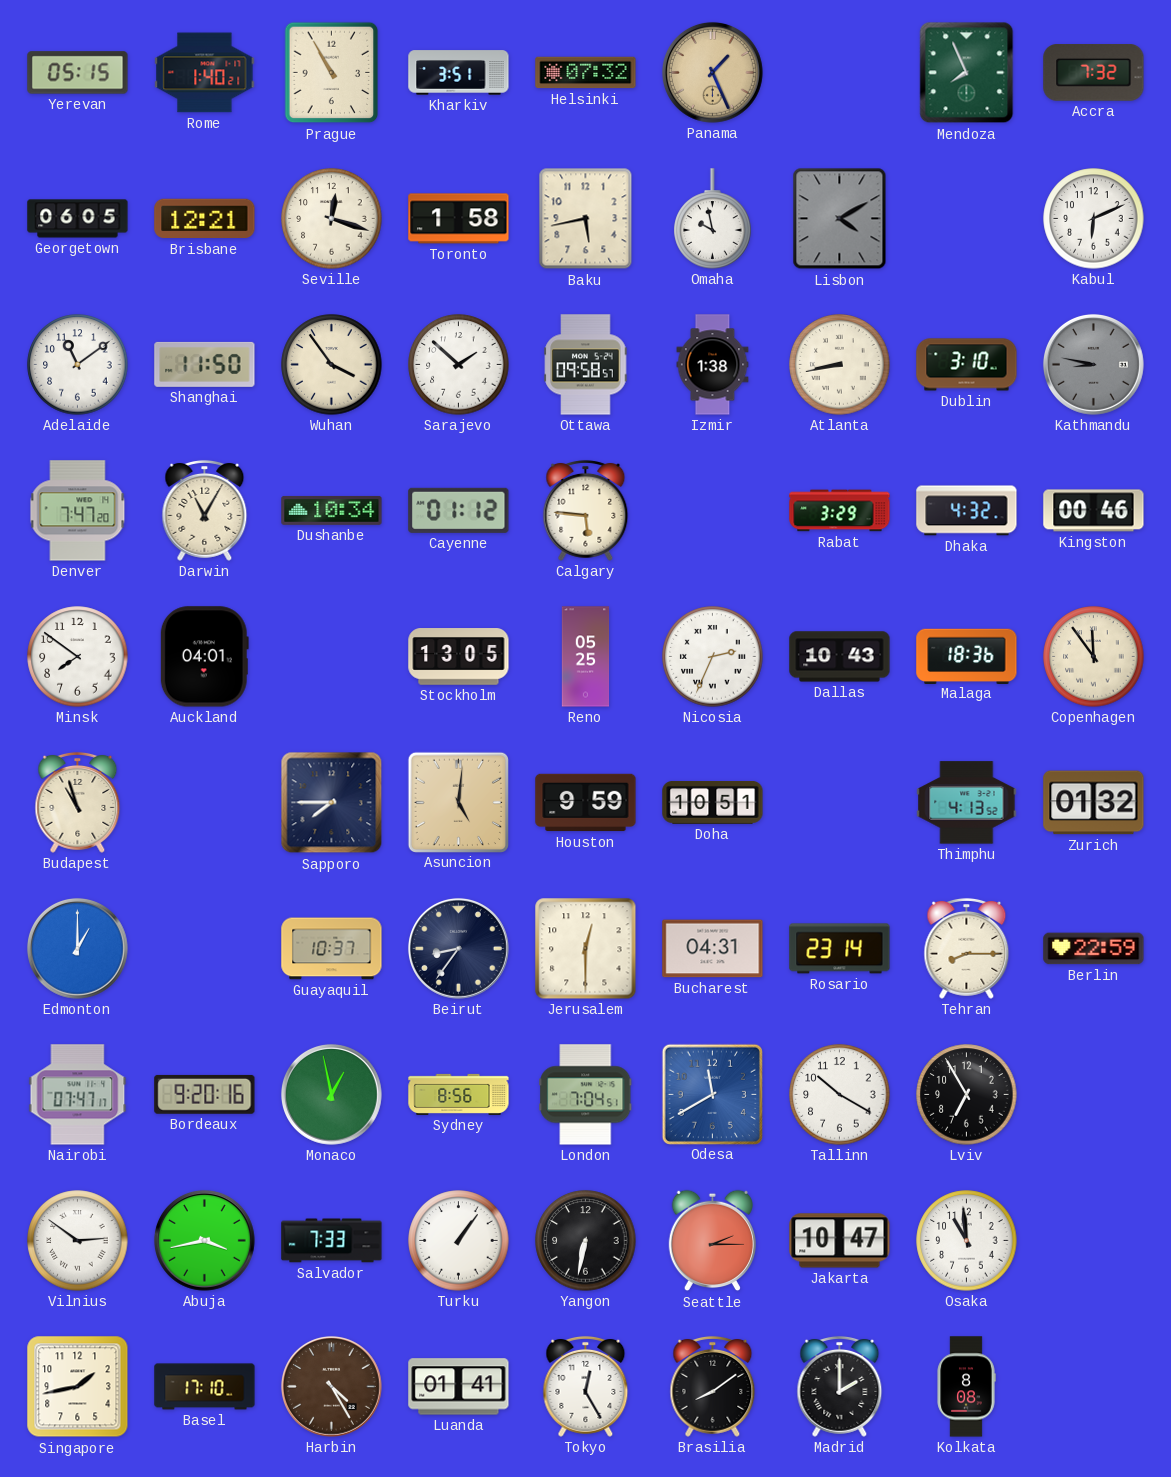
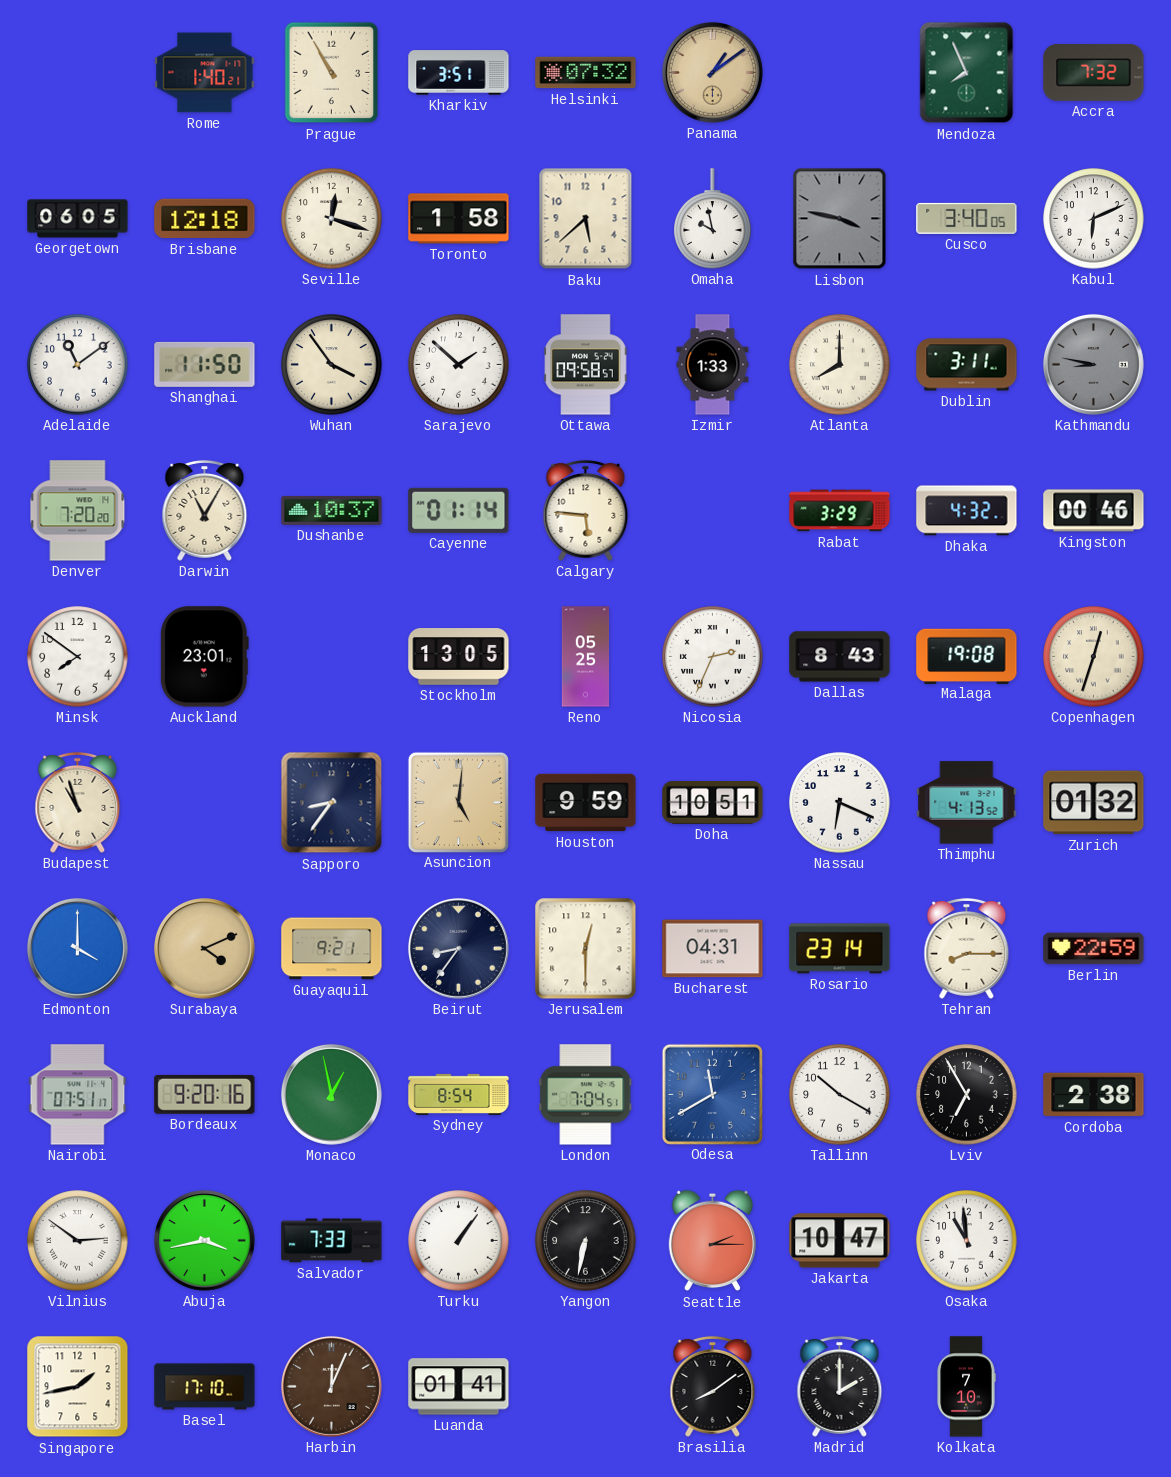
Yerevan: 05:15 -> none
Panama: 1:26 -> 1:09
Brisbane: 12:21 -> 12:18
Baku: 5:43 -> 5:38
Lisbon: 4:10 -> 3:47
Cusco: none -> 3:40
Izmir: 1:38 -> 1:33
Atlanta: 8:43 -> 8:00
Dublin: 3:10 -> 3:11
Denver: 7:47 -> 7:20
Dushanbe: 10:34 -> 10:37
Cayenne: 01:12 -> 01:14
Auckland: 04:01 -> 23:01
Dallas: 10:43 -> 8:43
Malaga: 18:36 -> 19:08
Copenhagen: 11:54 -> 12:33
Sapporo: 7:45 -> 8:36
Nassau: none -> 6:19
Edmonton: 1:00 -> 4:00
Surabaya: none -> 4:11
Guayaquil: 10:37 -> 9:21
Nairobi: 07:47 -> 07:51
Sydney: 8:56 -> 8:54
Cordoba: none -> 2:38
Harbin: 4:25 -> 12:04
Tokyo: 12:25 -> none
Kolkata: 8:08 -> 7:10
